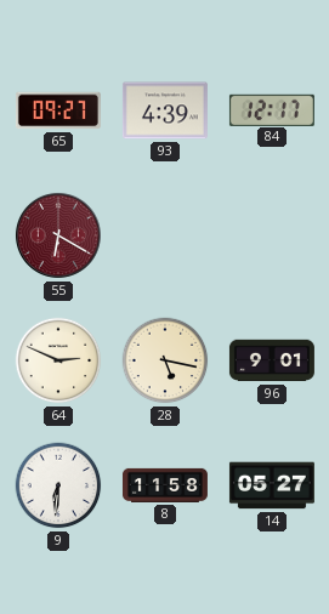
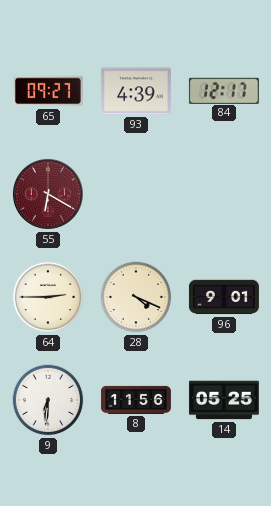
64: 2:49 -> 2:45
28: 5:17 -> 4:19
8: 11:58 -> 11:56
14: 05:27 -> 05:25
